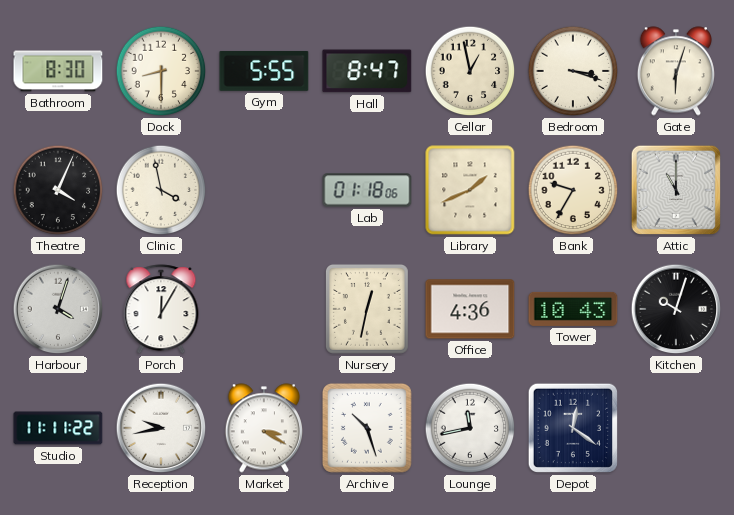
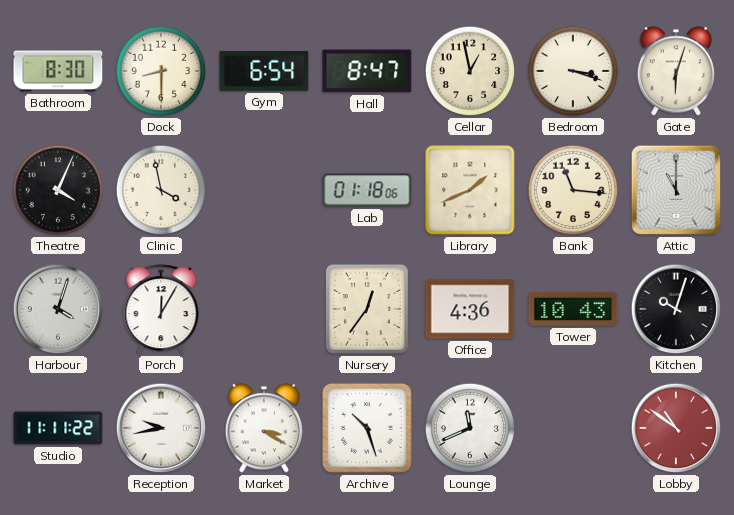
Gym: 5:55 -> 6:54
Bank: 9:35 -> 11:16
Nursery: 12:32 -> 12:36
Lounge: 11:43 -> 11:41
Depot: 12:21 -> none
Lobby: none -> 10:51
